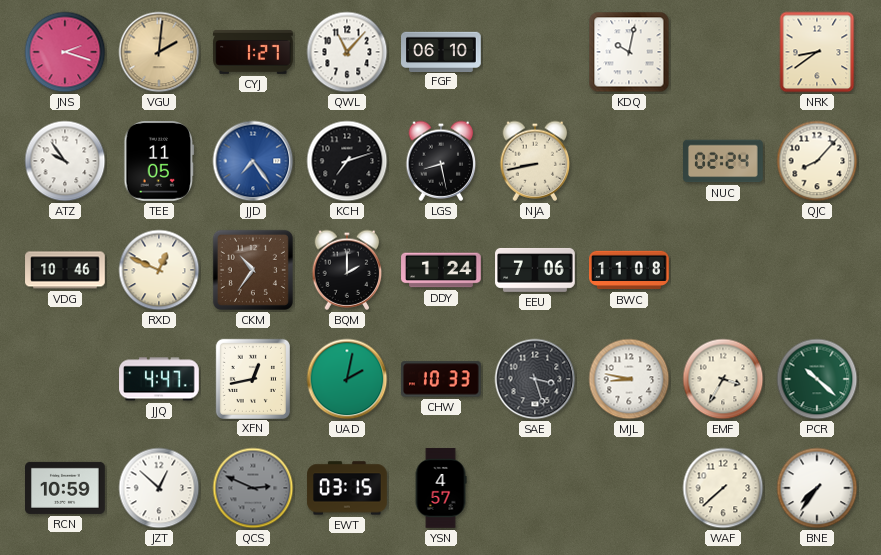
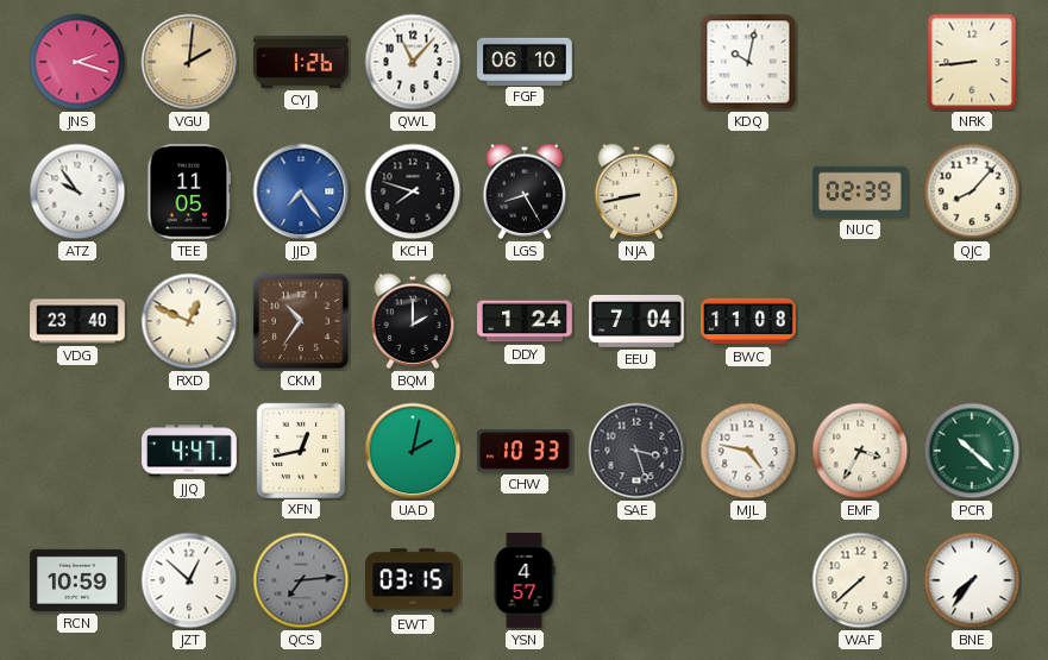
CYJ: 1:27 -> 1:26
NRK: 8:39 -> 8:44
KCH: 7:12 -> 7:48
LGS: 8:28 -> 8:25
NUC: 02:24 -> 02:39
VDG: 10:46 -> 23:40
EEU: 7:06 -> 7:04
MJL: 8:47 -> 4:47
QCS: 2:49 -> 7:14
